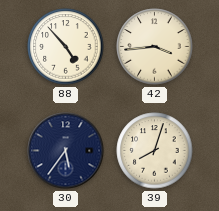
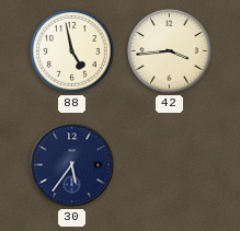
88: 4:53 -> 4:58
39: 8:03 -> none
